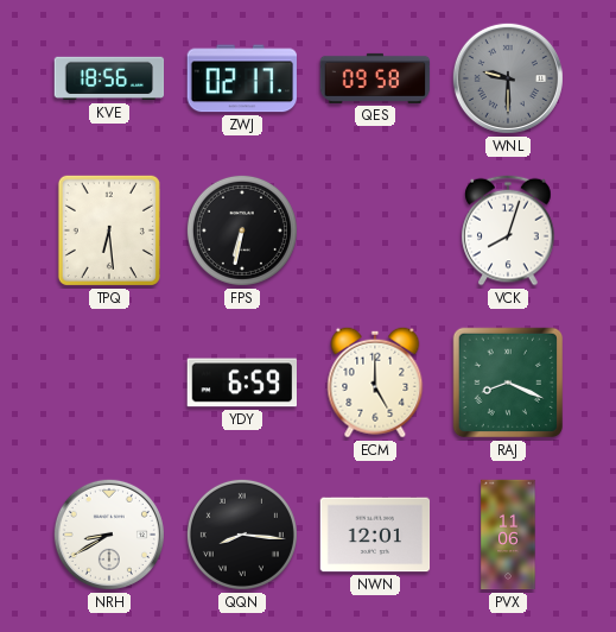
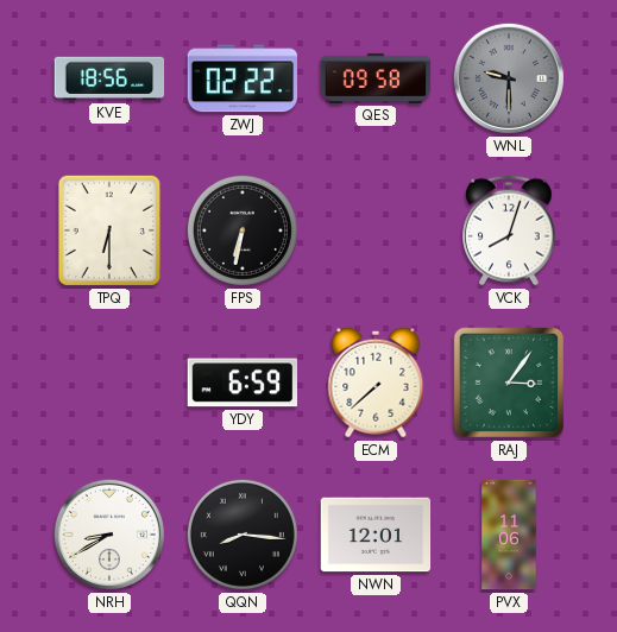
ZWJ: 02:17 -> 02:22
TPQ: 6:29 -> 6:30
ECM: 5:00 -> 7:38
RAJ: 8:19 -> 3:06
